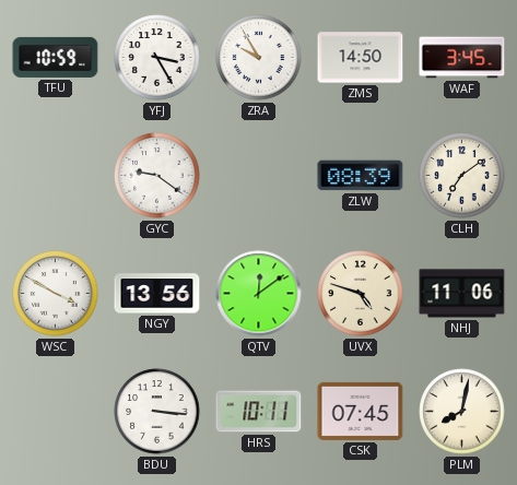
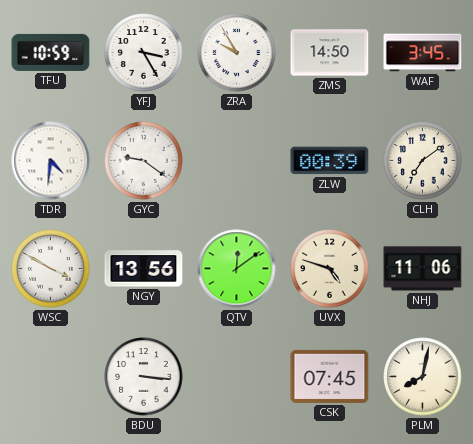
TDR: none -> 4:31
ZLW: 08:39 -> 00:39
HRS: 10:11 -> none
